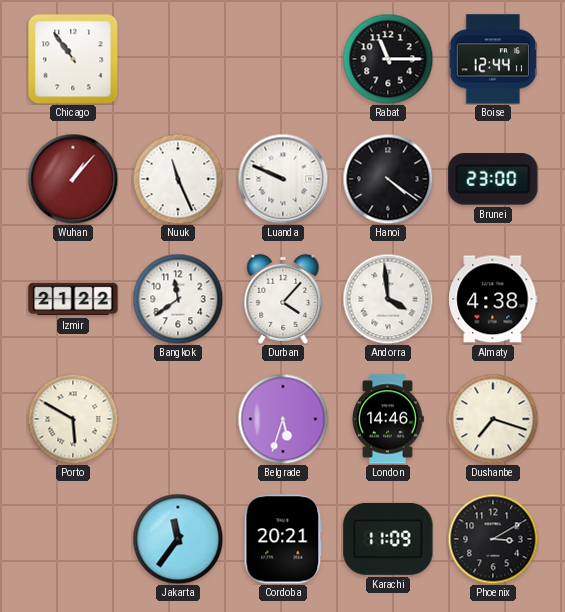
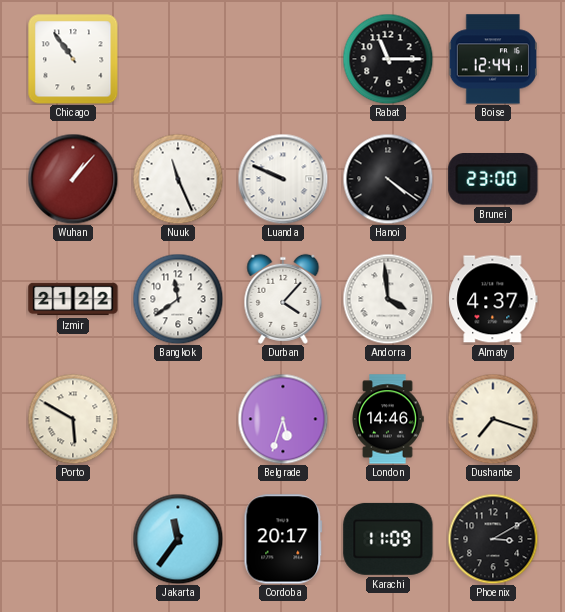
Almaty: 4:38 -> 4:37
Cordoba: 20:21 -> 20:17
